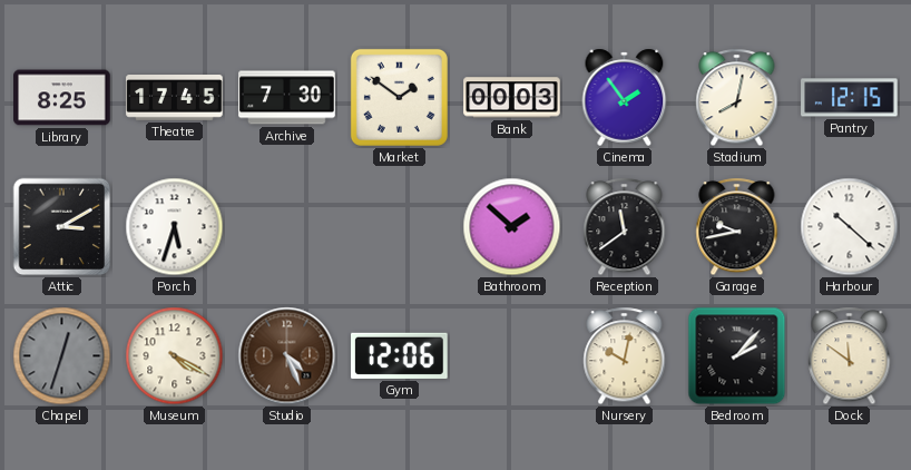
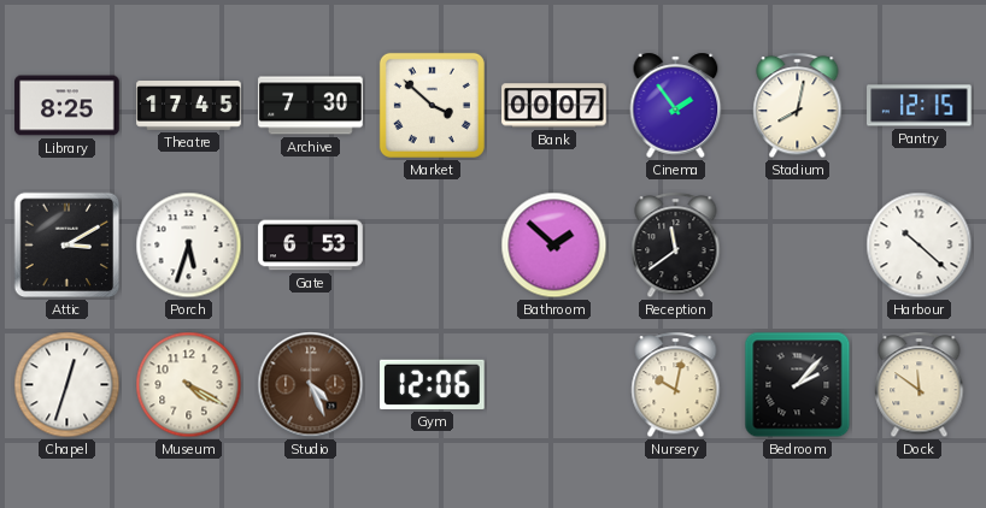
Market: 1:51 -> 3:52
Bank: 00:03 -> 00:07
Gate: none -> 6:53
Garage: 9:43 -> none
Chapel dial: grey -> white
